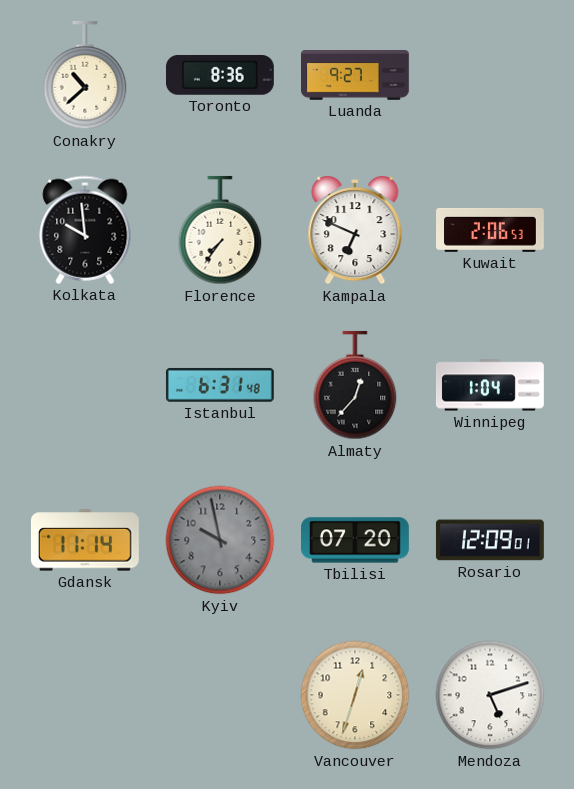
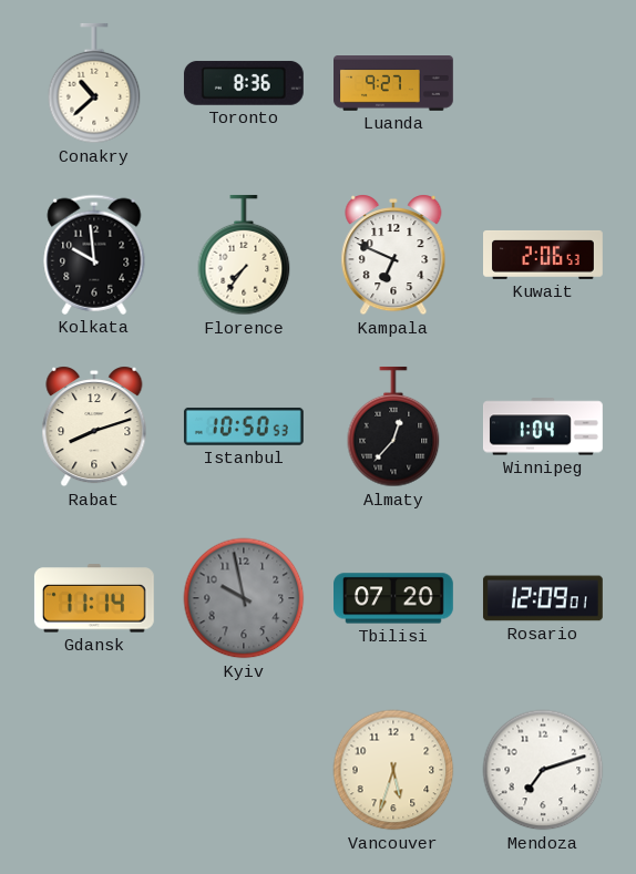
Rabat: none -> 8:12
Istanbul: 6:31 -> 10:50
Vancouver: 12:33 -> 5:33
Mendoza: 5:12 -> 7:12
